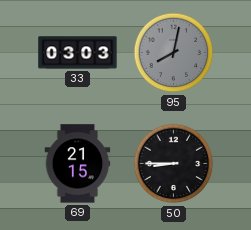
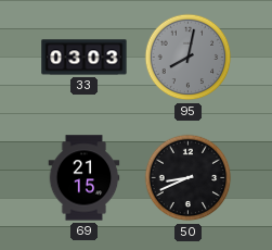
50: 8:45 -> 8:41
